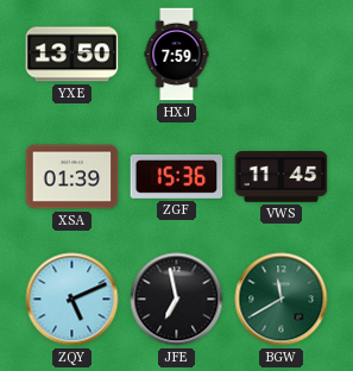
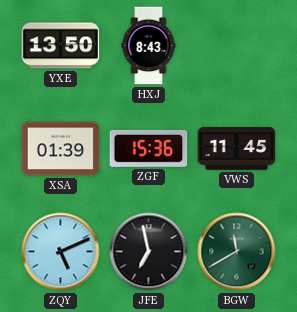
HXJ: 7:59 -> 8:43
